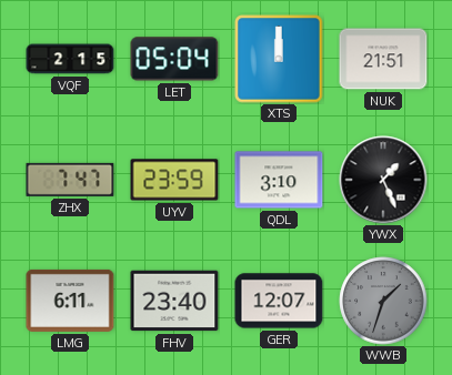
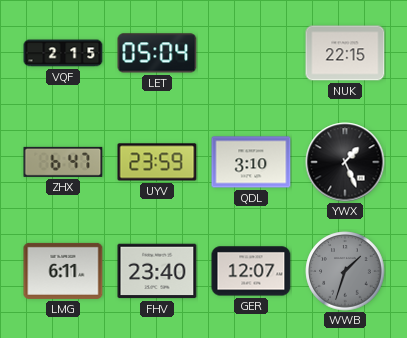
XTS: 12:00 -> none
NUK: 21:51 -> 22:15
ZHX: 7:47 -> 6:47
